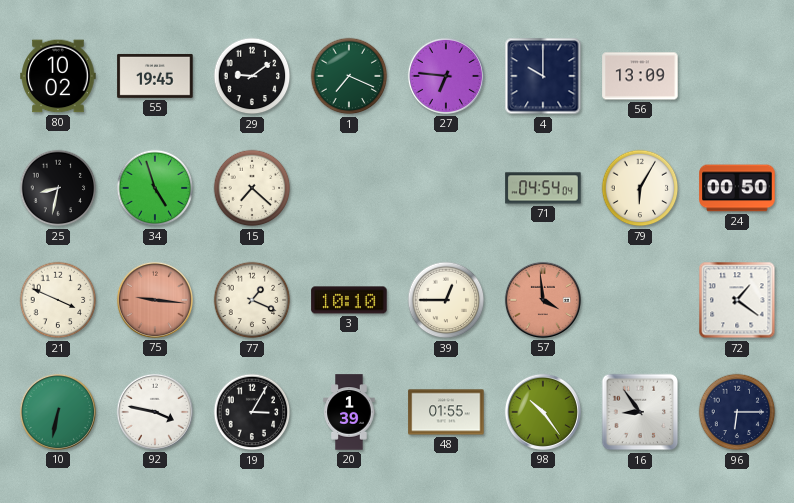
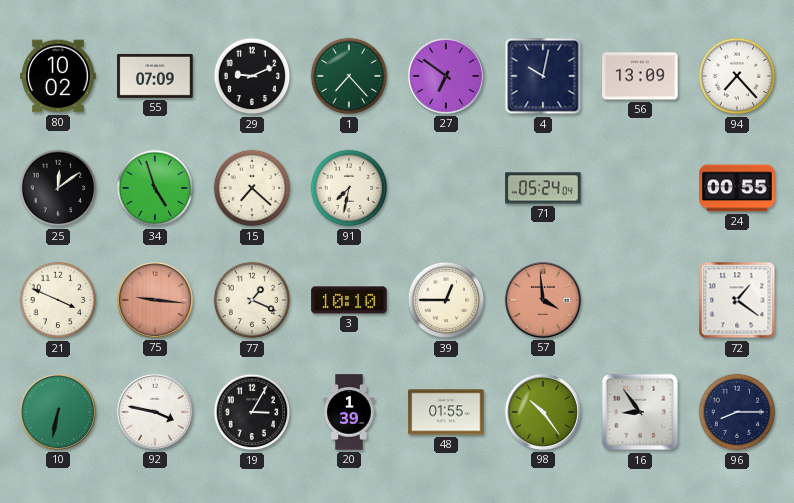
55: 19:45 -> 07:09
29: 9:09 -> 9:11
1: 7:19 -> 7:23
27: 6:46 -> 6:51
4: 10:00 -> 10:02
94: none -> 7:23
25: 8:32 -> 12:09
91: none -> 7:32
71: 04:54 -> 05:24
79: 6:05 -> none
24: 00:50 -> 00:55
96: 6:15 -> 8:15
